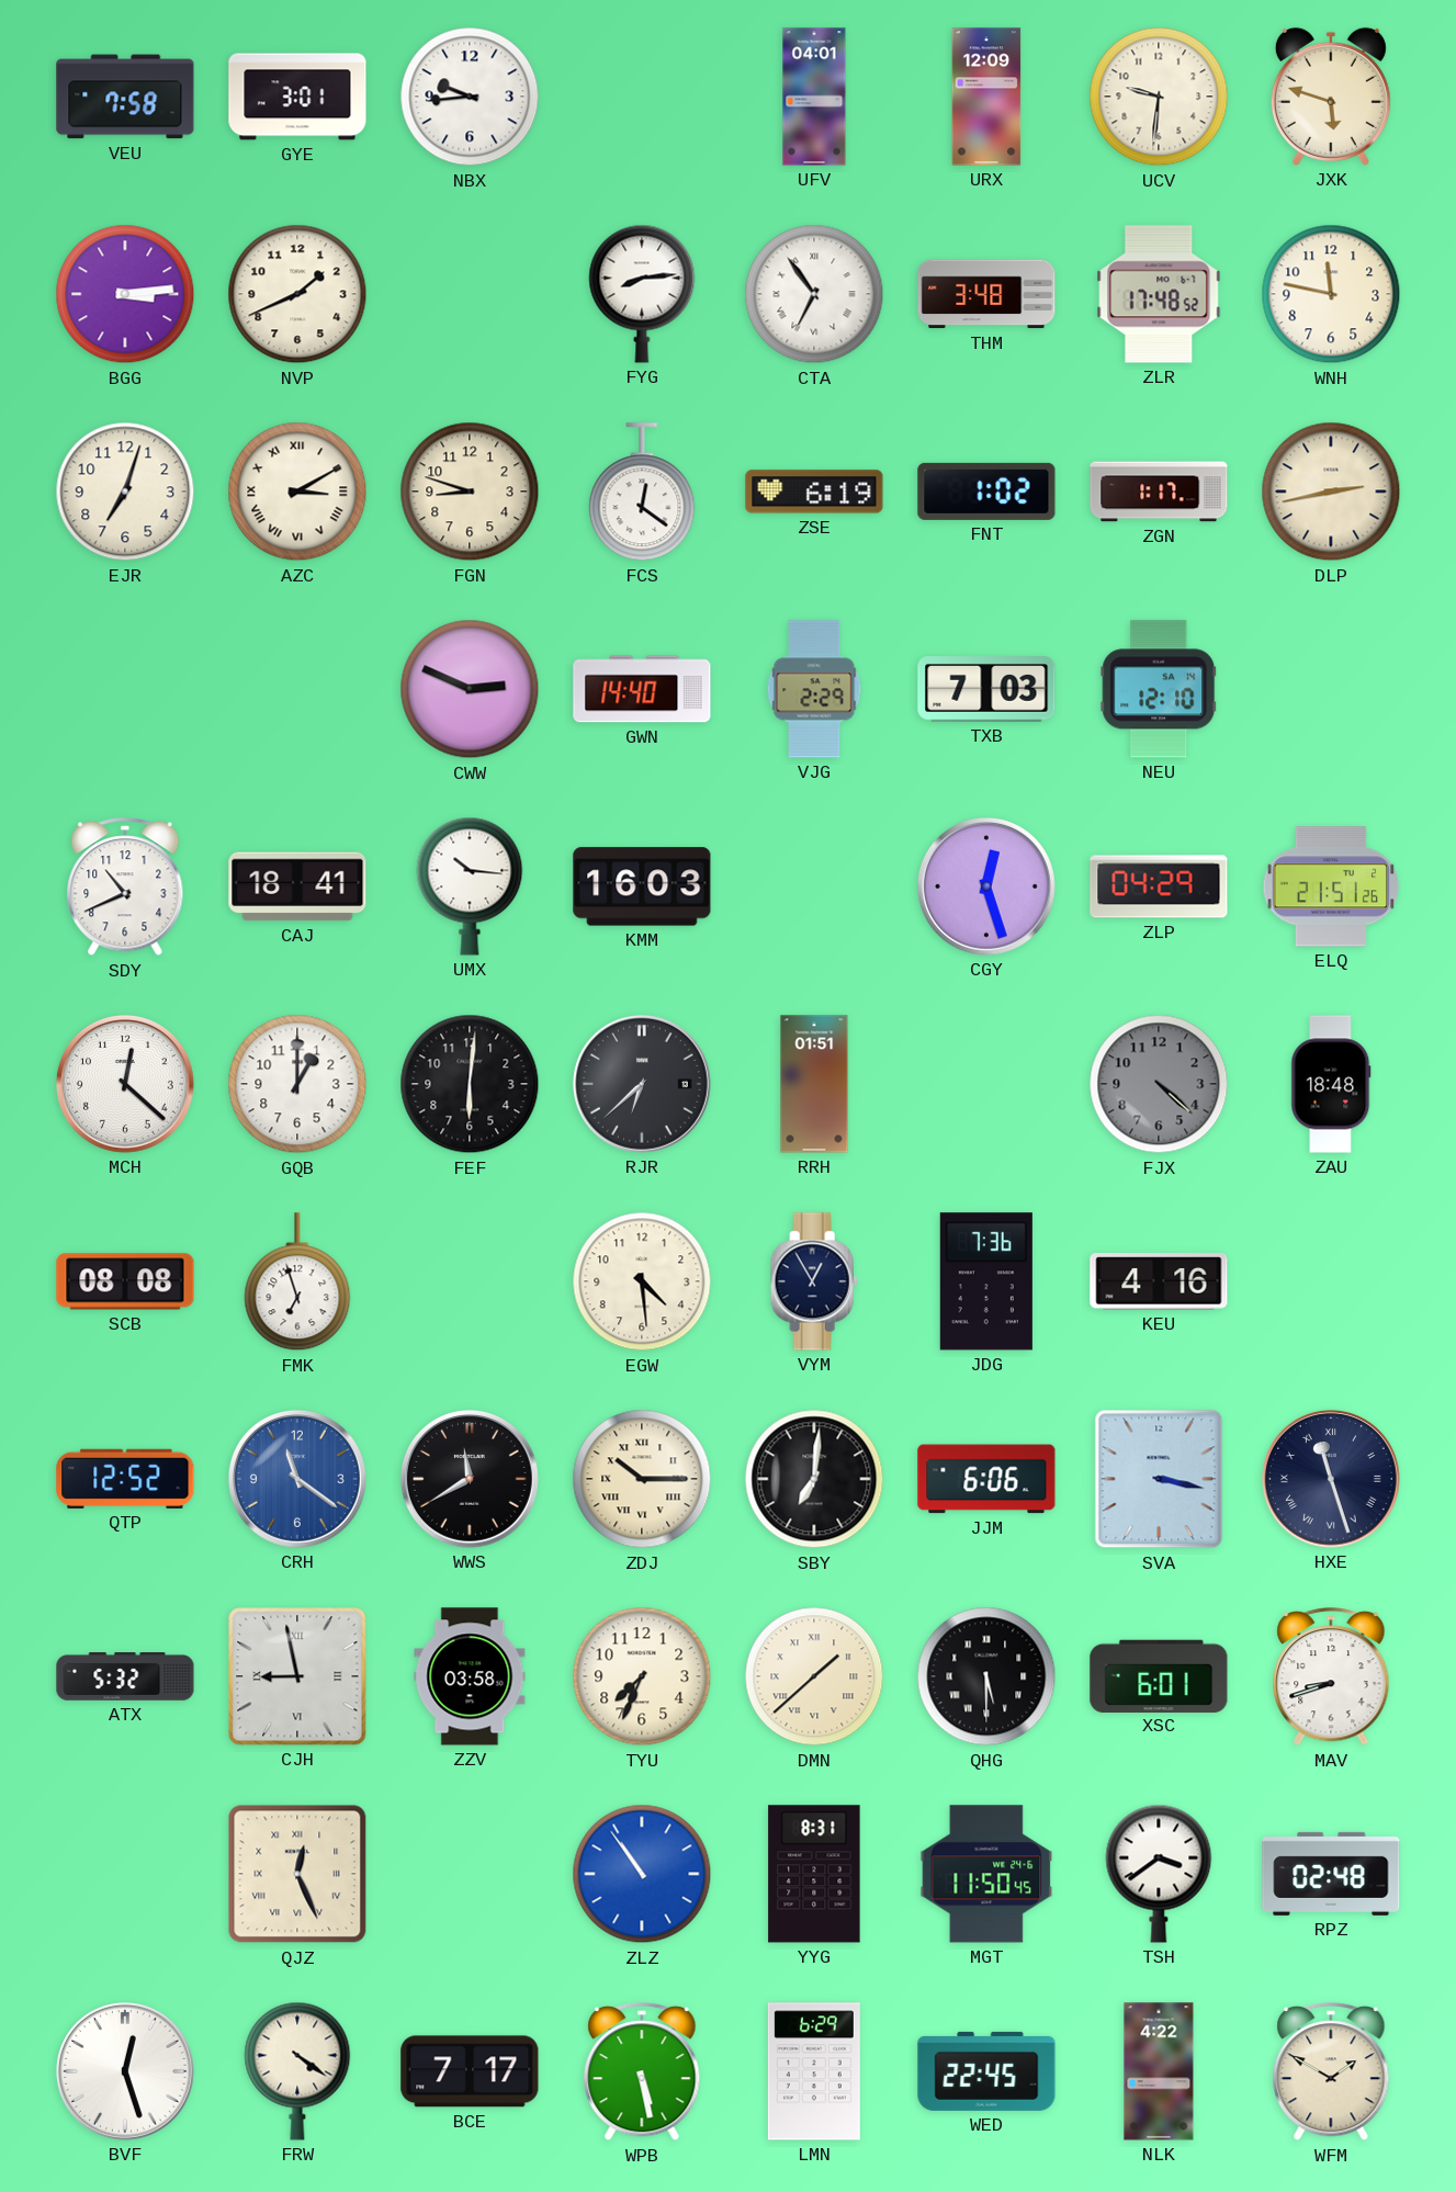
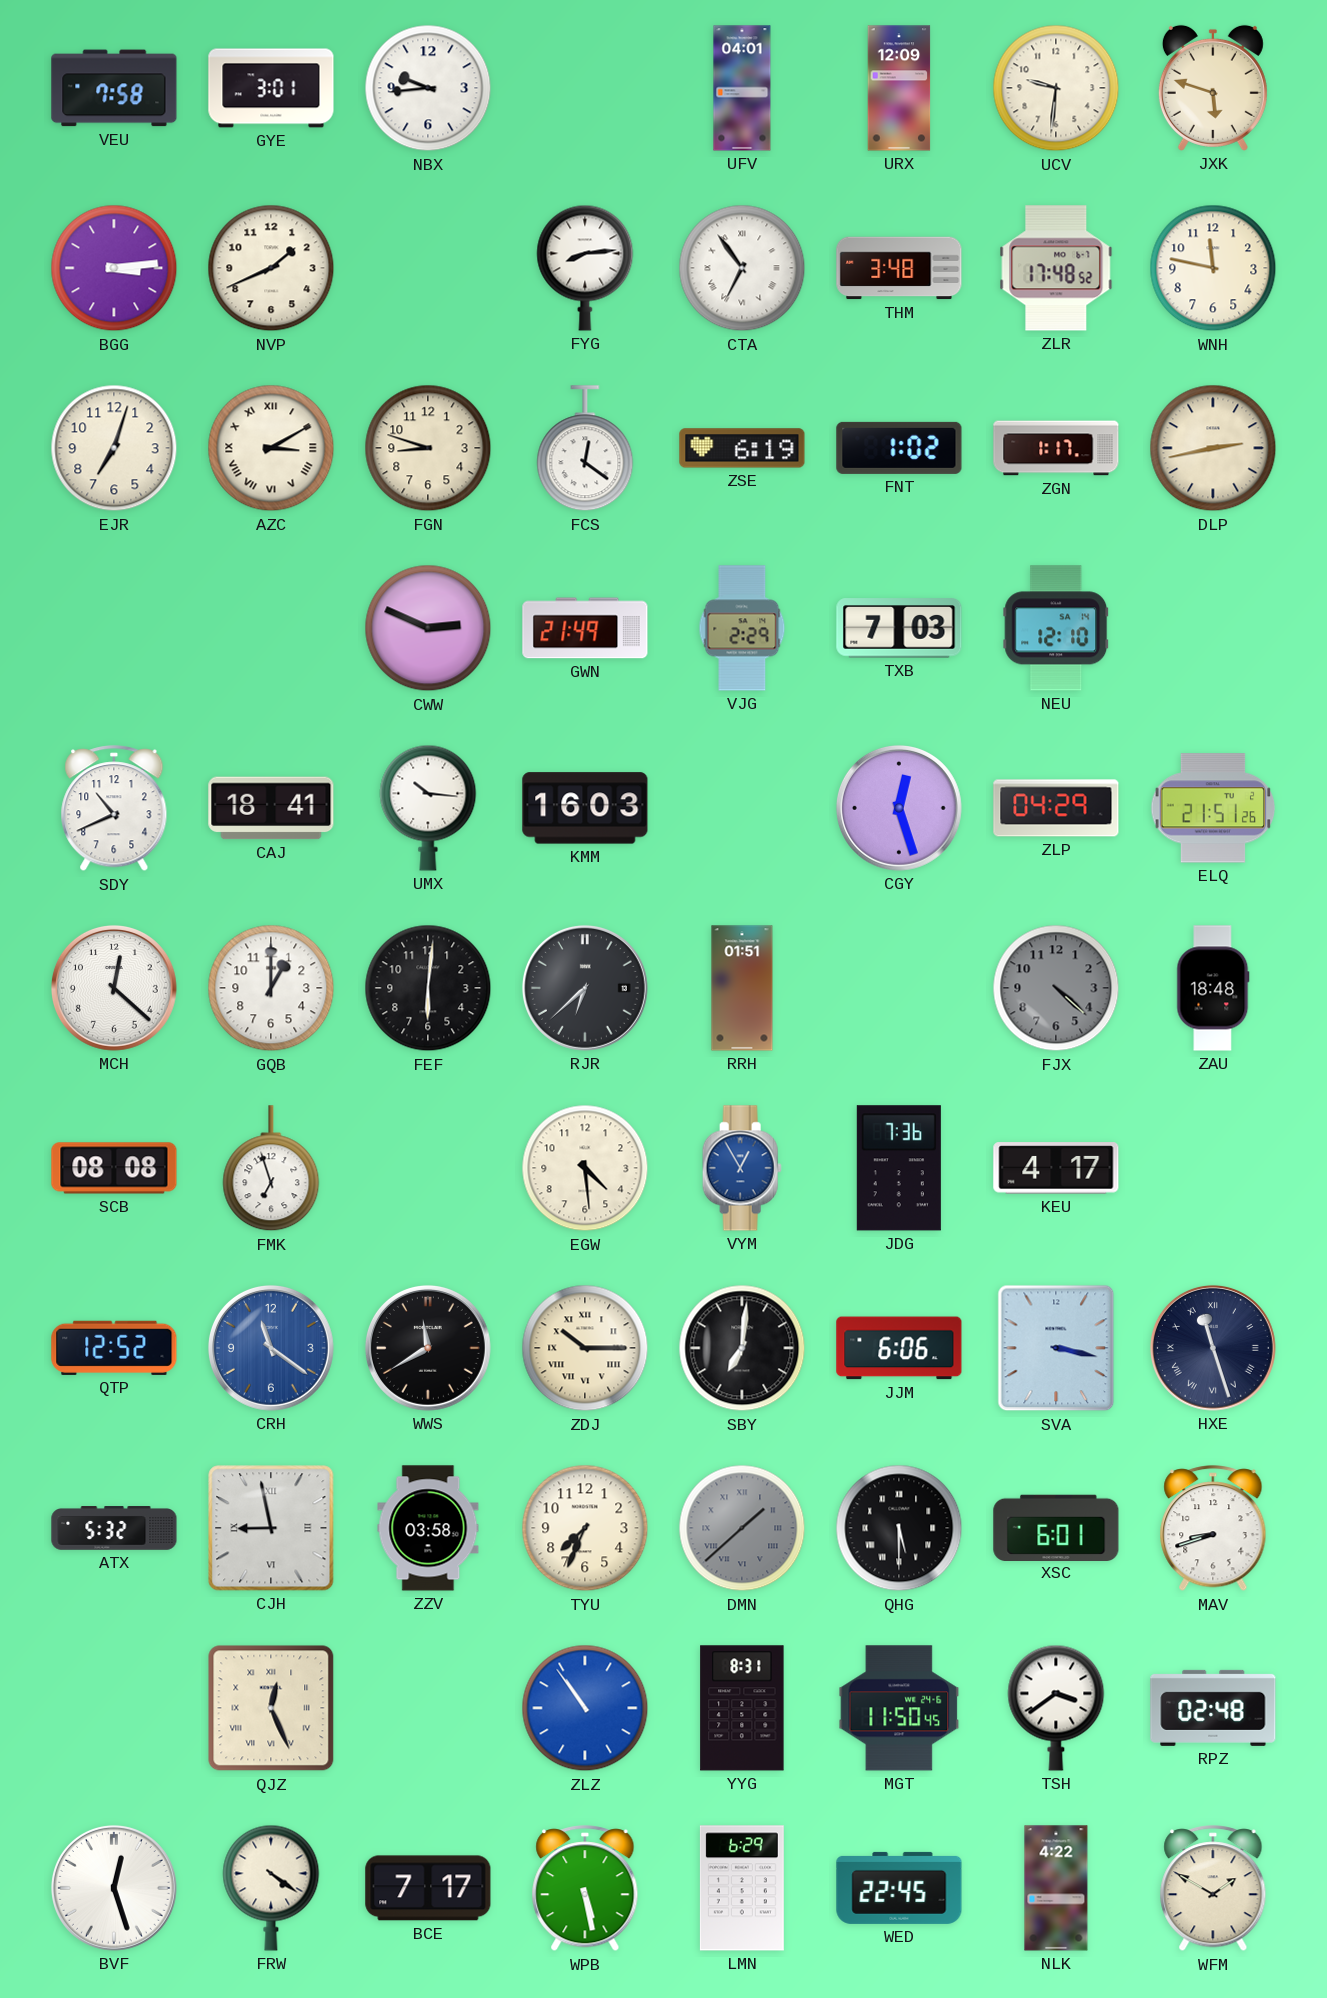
GWN: 14:40 -> 21:49
VYM dial: navy -> blue
KEU: 4:16 -> 4:17
DMN dial: cream -> grey
